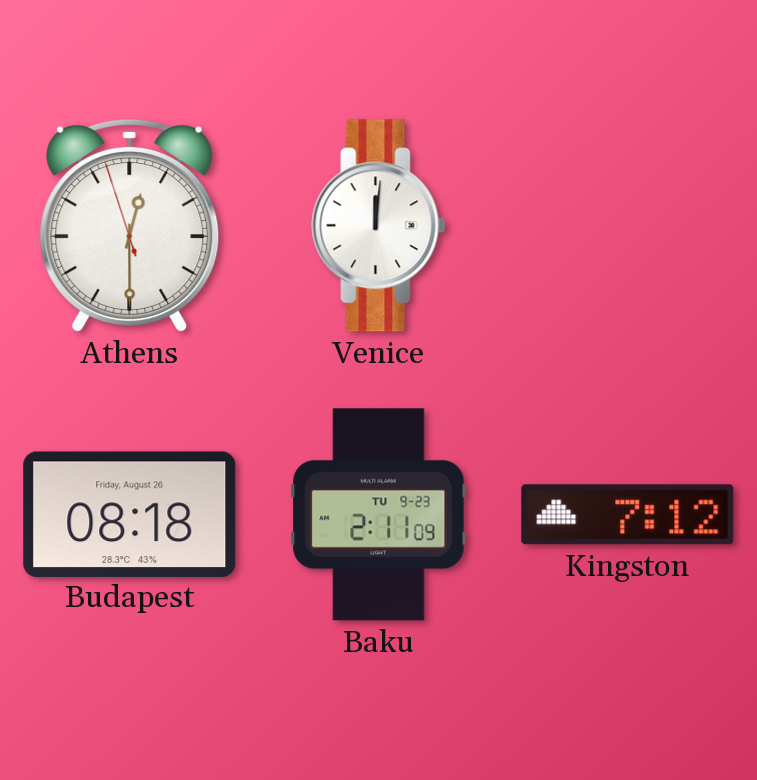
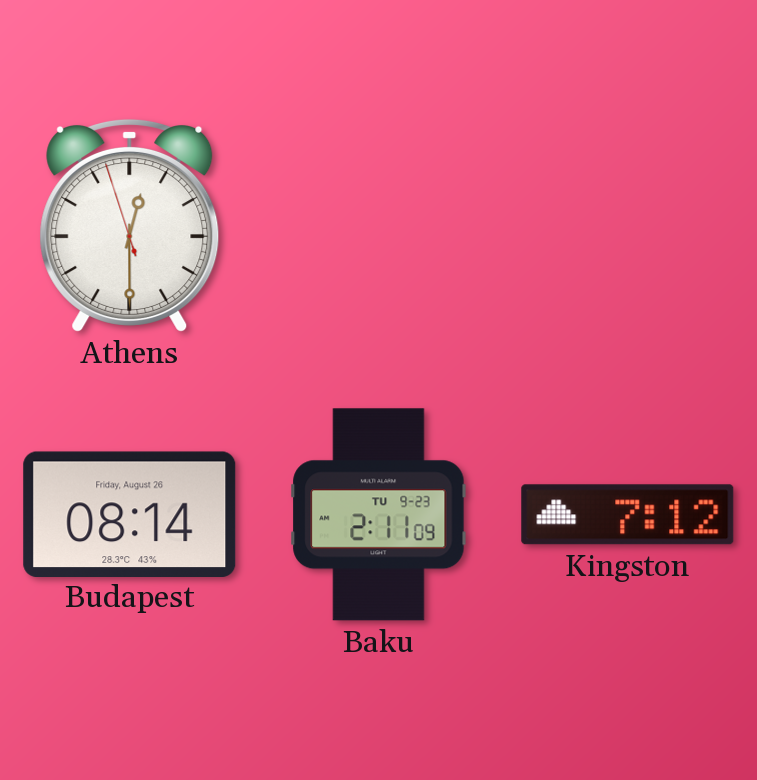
Venice: 12:01 -> none
Budapest: 08:18 -> 08:14
